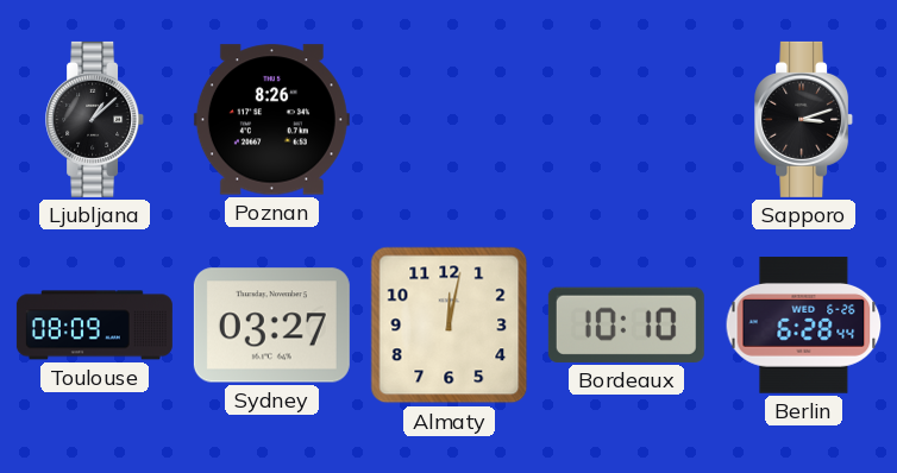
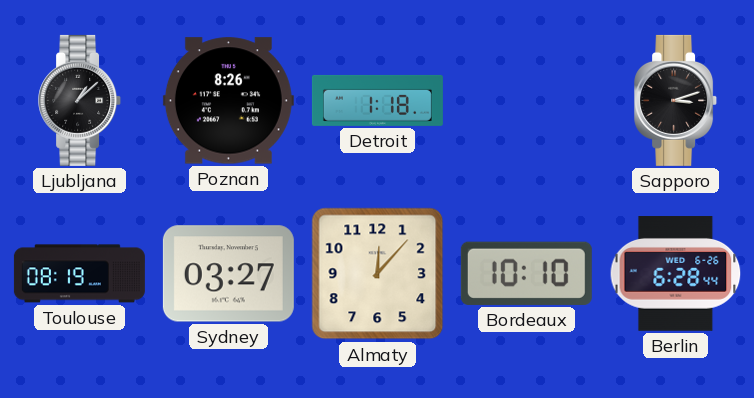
Detroit: none -> 1:18
Toulouse: 08:09 -> 08:19
Almaty: 12:02 -> 12:07
